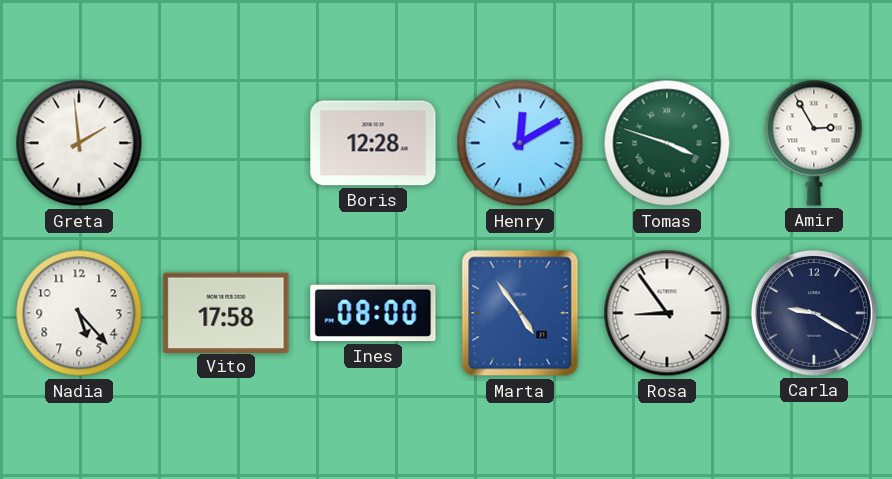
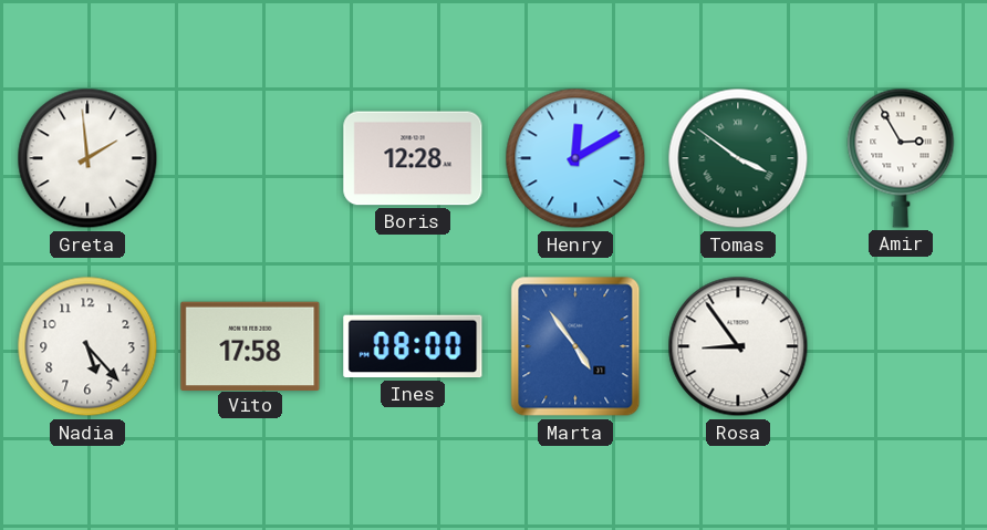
Tomas: 3:48 -> 3:51
Carla: 9:20 -> none
